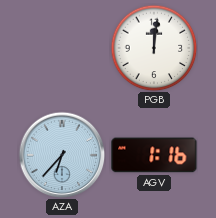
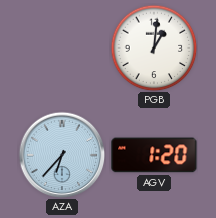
PGB: 12:01 -> 1:01
AGV: 1:16 -> 1:20
